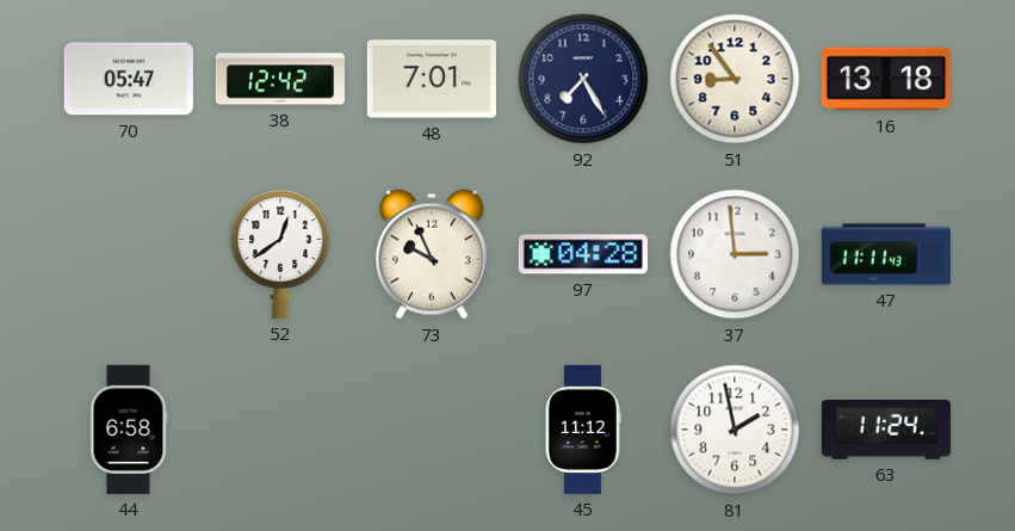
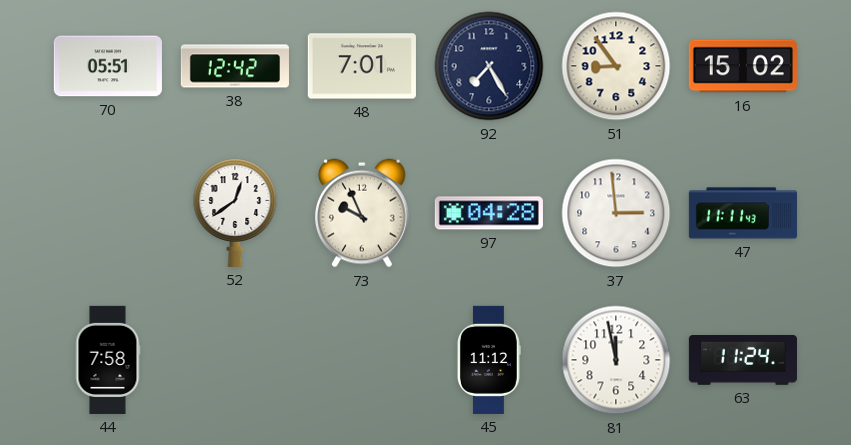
70: 05:47 -> 05:51
16: 13:18 -> 15:02
44: 6:58 -> 7:58
81: 1:58 -> 11:58
